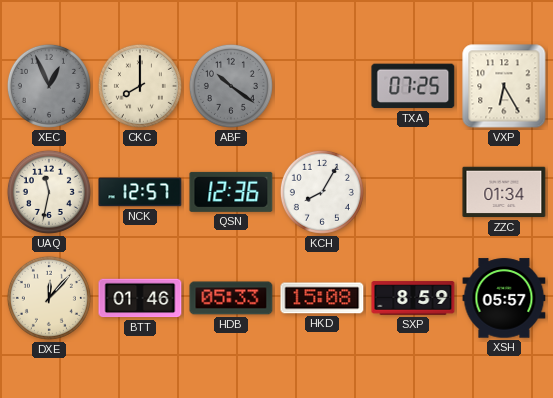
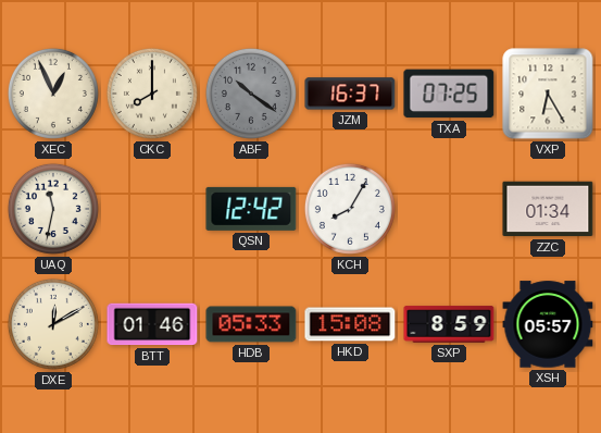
XEC dial: grey -> cream
JZM: none -> 16:37
NCK: 12:57 -> none
QSN: 12:36 -> 12:42
DXE: 12:07 -> 12:10
